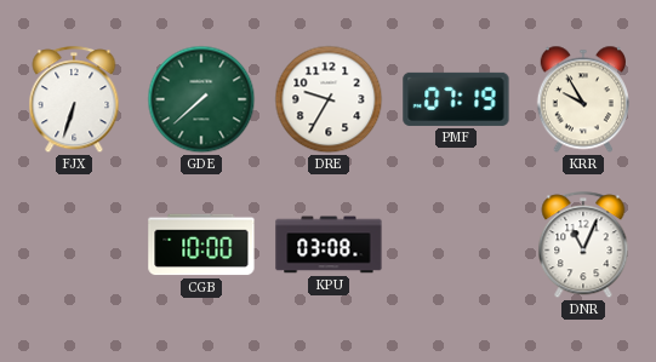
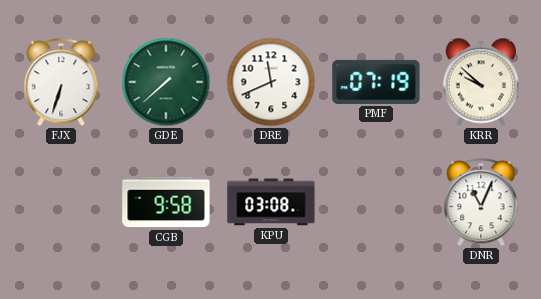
DRE: 9:35 -> 11:41
KRR: 9:55 -> 9:52
CGB: 10:00 -> 9:58
